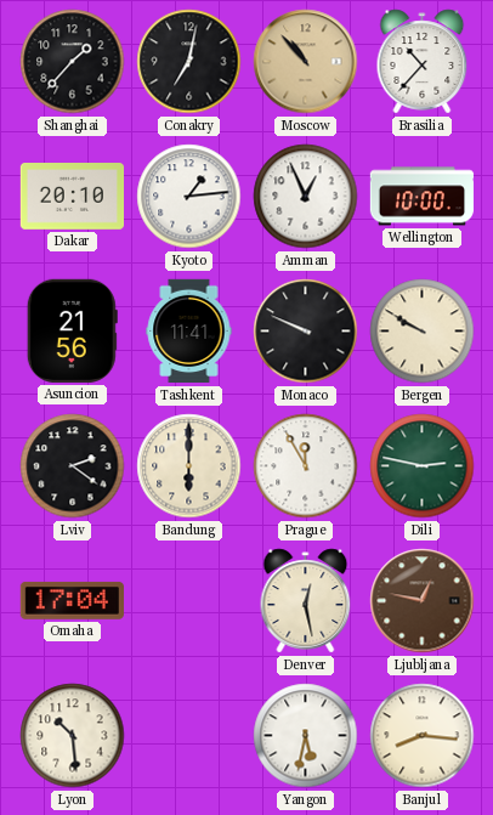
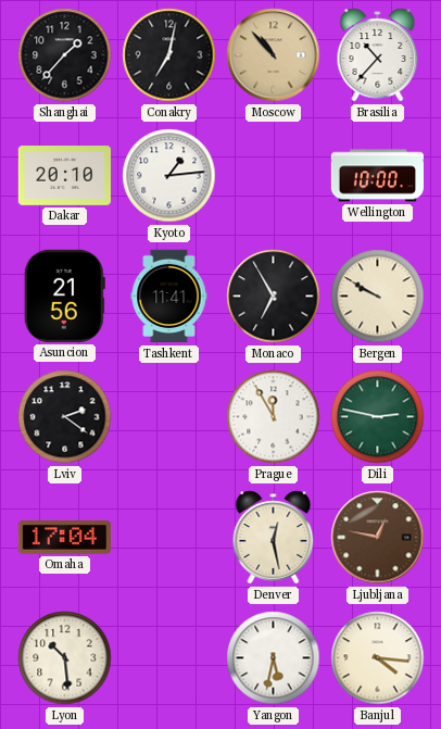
Amman: 12:56 -> none
Monaco: 9:49 -> 6:55
Bandung: 6:00 -> none
Banjul: 8:16 -> 4:16
